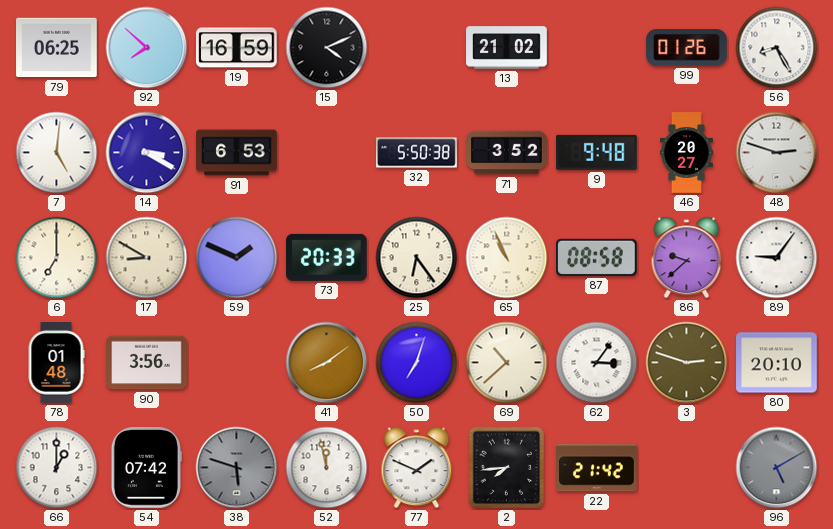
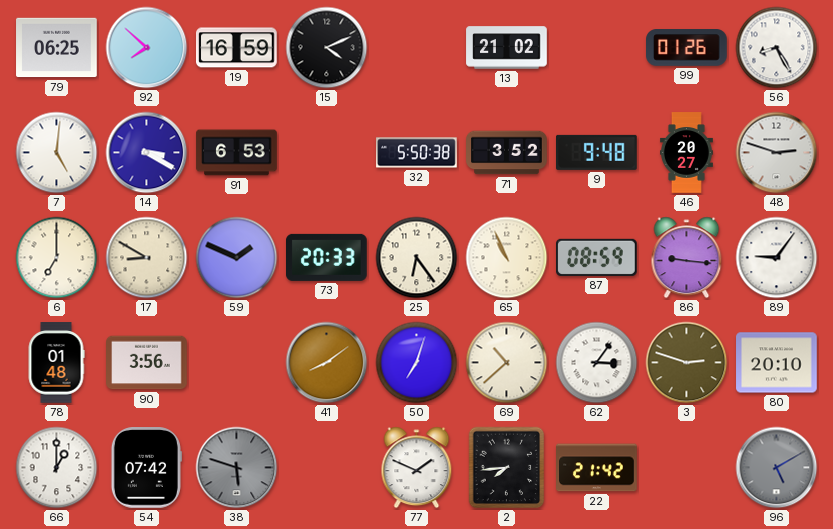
87: 08:58 -> 08:59
86: 9:38 -> 9:16
52: 11:58 -> none
